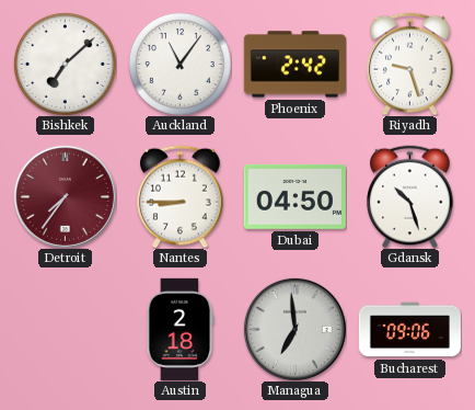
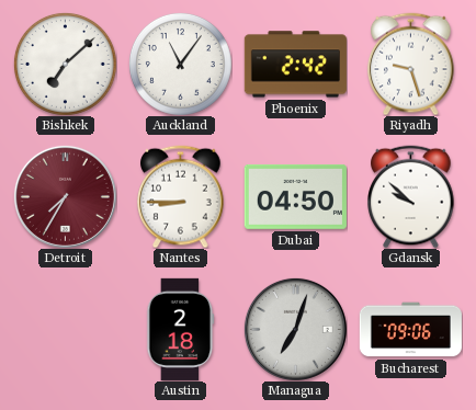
Detroit: 7:36 -> 7:35
Gdansk: 10:27 -> 9:52
Managua: 6:59 -> 7:03
